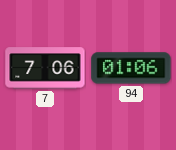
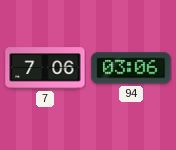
94: 01:06 -> 03:06
